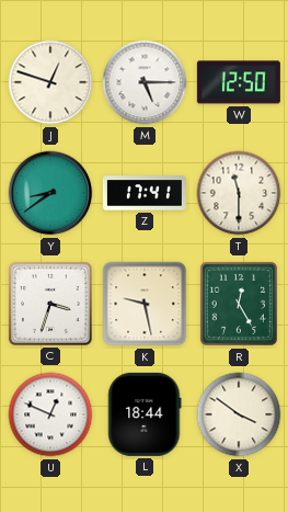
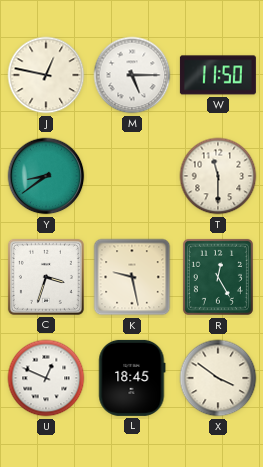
J: 12:48 -> 12:47
W: 12:50 -> 11:50
Z: 17:41 -> none
L: 18:44 -> 18:45
